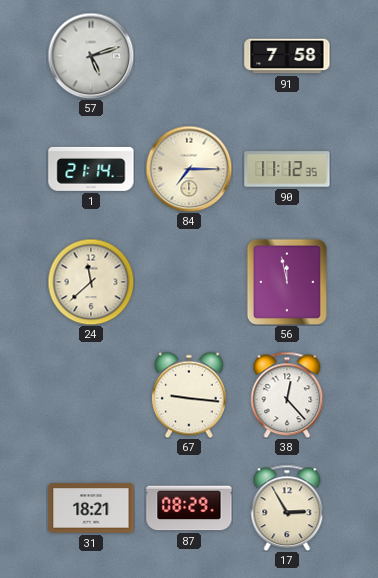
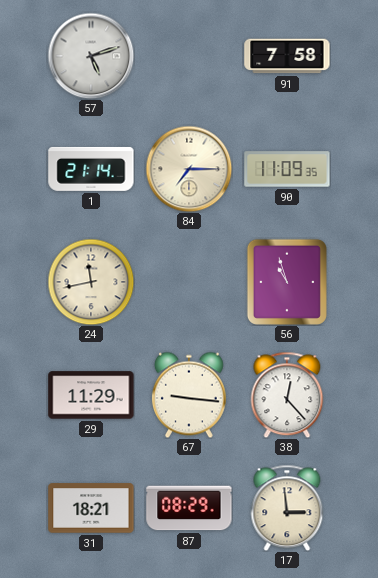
90: 11:12 -> 11:09
24: 11:38 -> 11:43
56: 11:58 -> 10:57
29: none -> 11:29
17: 2:55 -> 2:59
